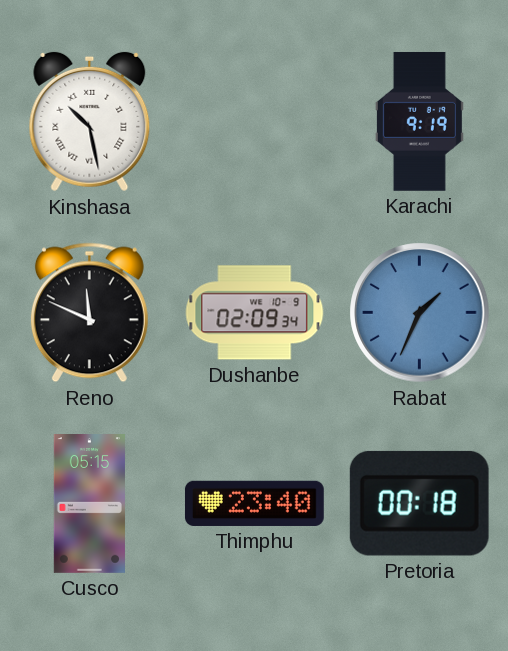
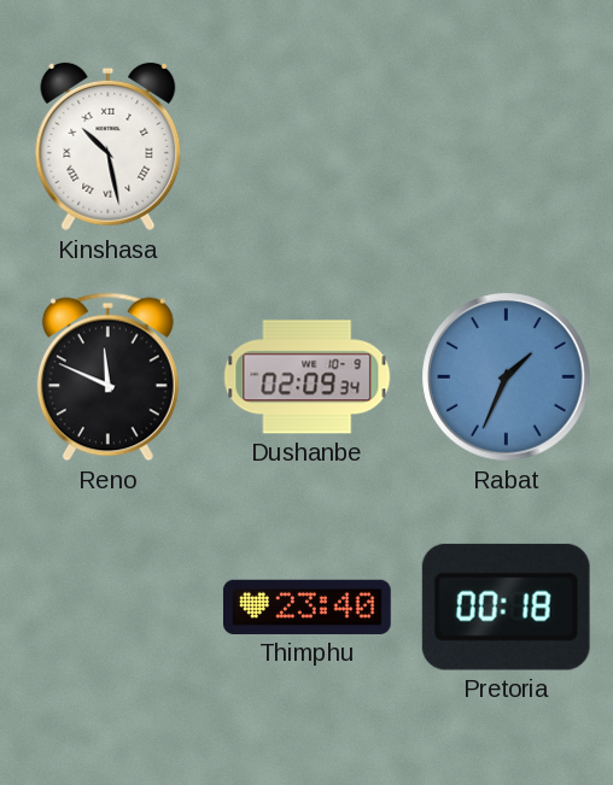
Karachi: 9:19 -> none
Cusco: 05:15 -> none
